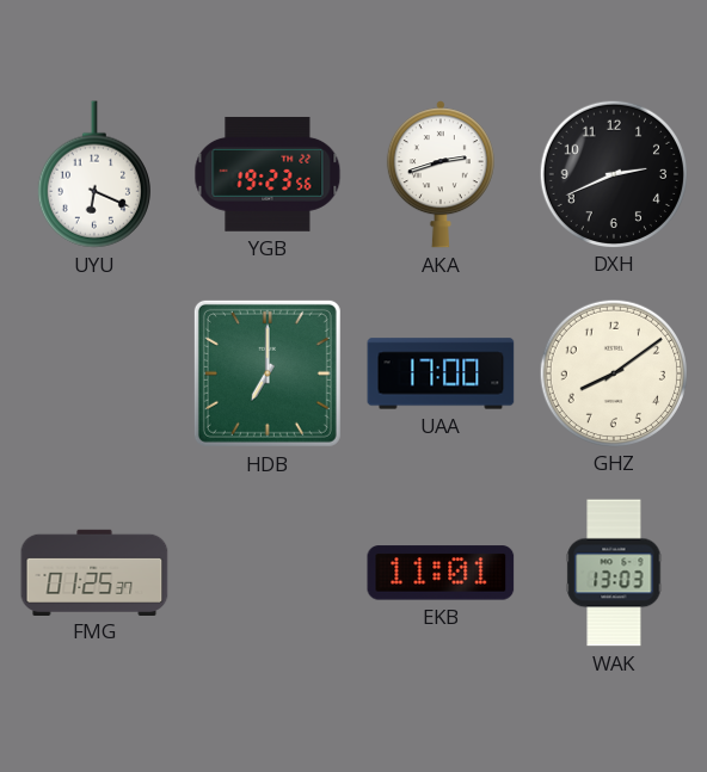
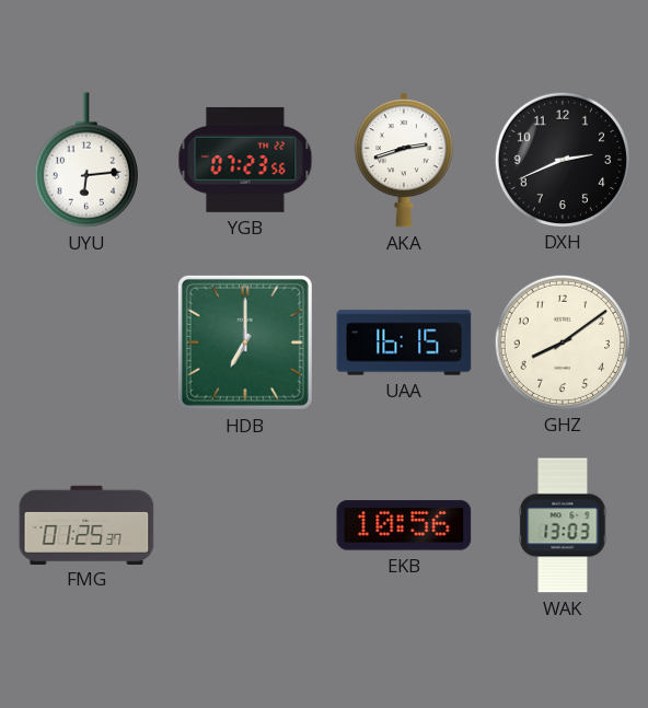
UYU: 6:19 -> 6:14
YGB: 19:23 -> 07:23
UAA: 17:00 -> 16:15
EKB: 11:01 -> 10:56
